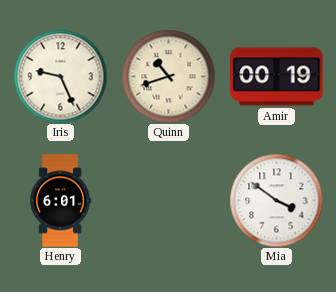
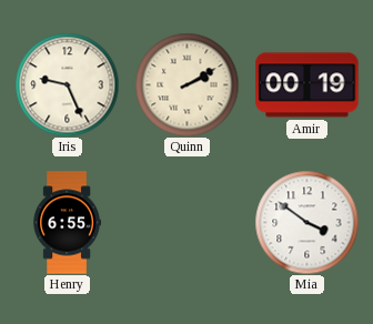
Quinn: 10:42 -> 2:10
Henry: 6:01 -> 6:55
